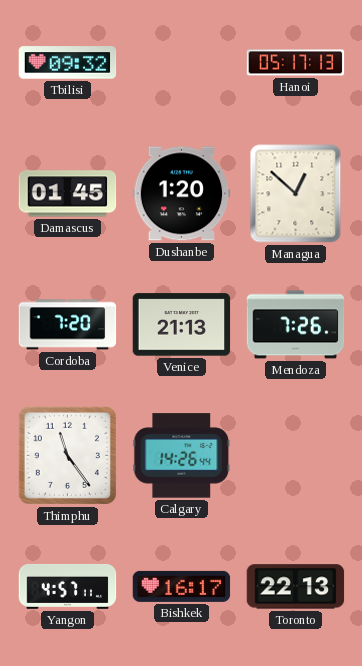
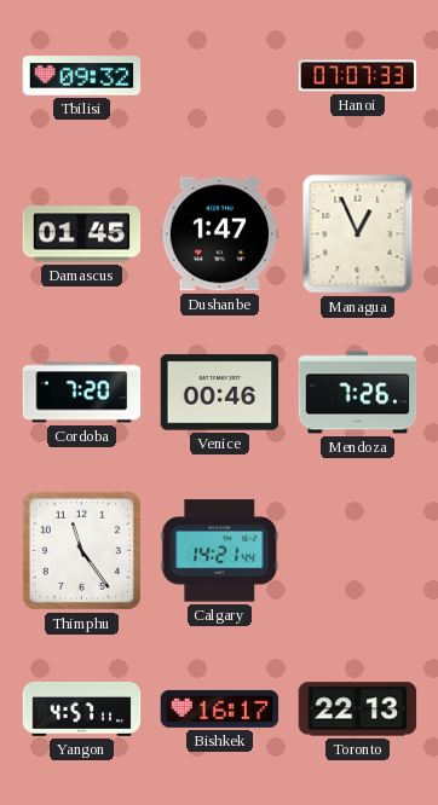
Hanoi: 05:17 -> 07:07
Dushanbe: 1:20 -> 1:47
Managua: 12:52 -> 12:56
Venice: 21:13 -> 00:46
Calgary: 14:26 -> 14:21
